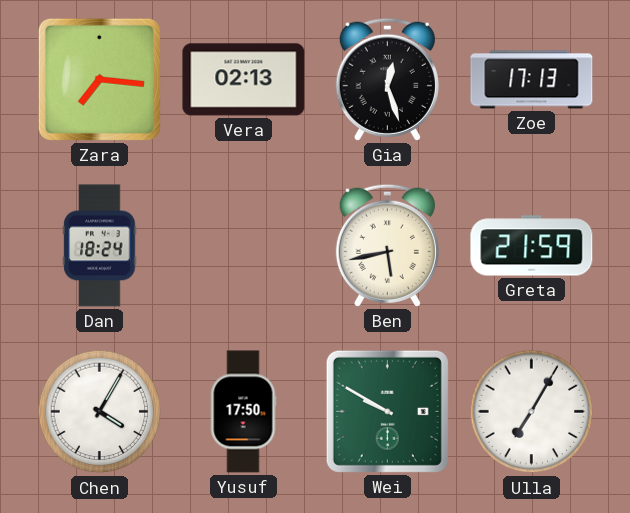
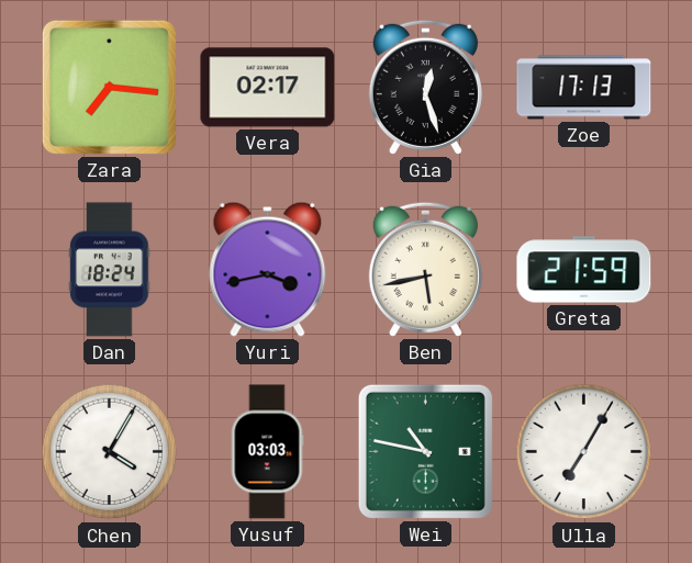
Vera: 02:13 -> 02:17
Yuri: none -> 3:43
Yusuf: 17:50 -> 03:03
Wei: 9:50 -> 10:47
